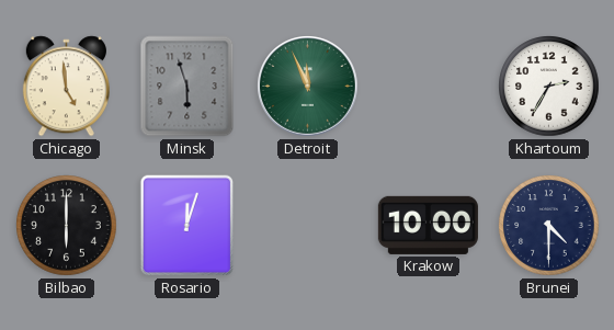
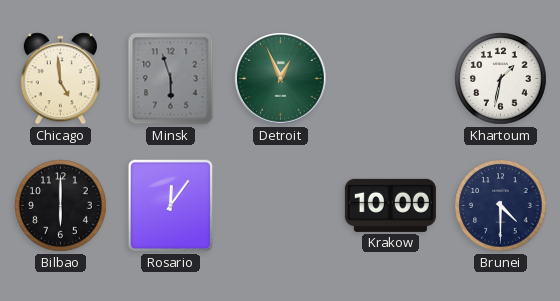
Detroit: 11:56 -> 12:56
Khartoum: 2:35 -> 1:32
Rosario: 12:03 -> 12:06
